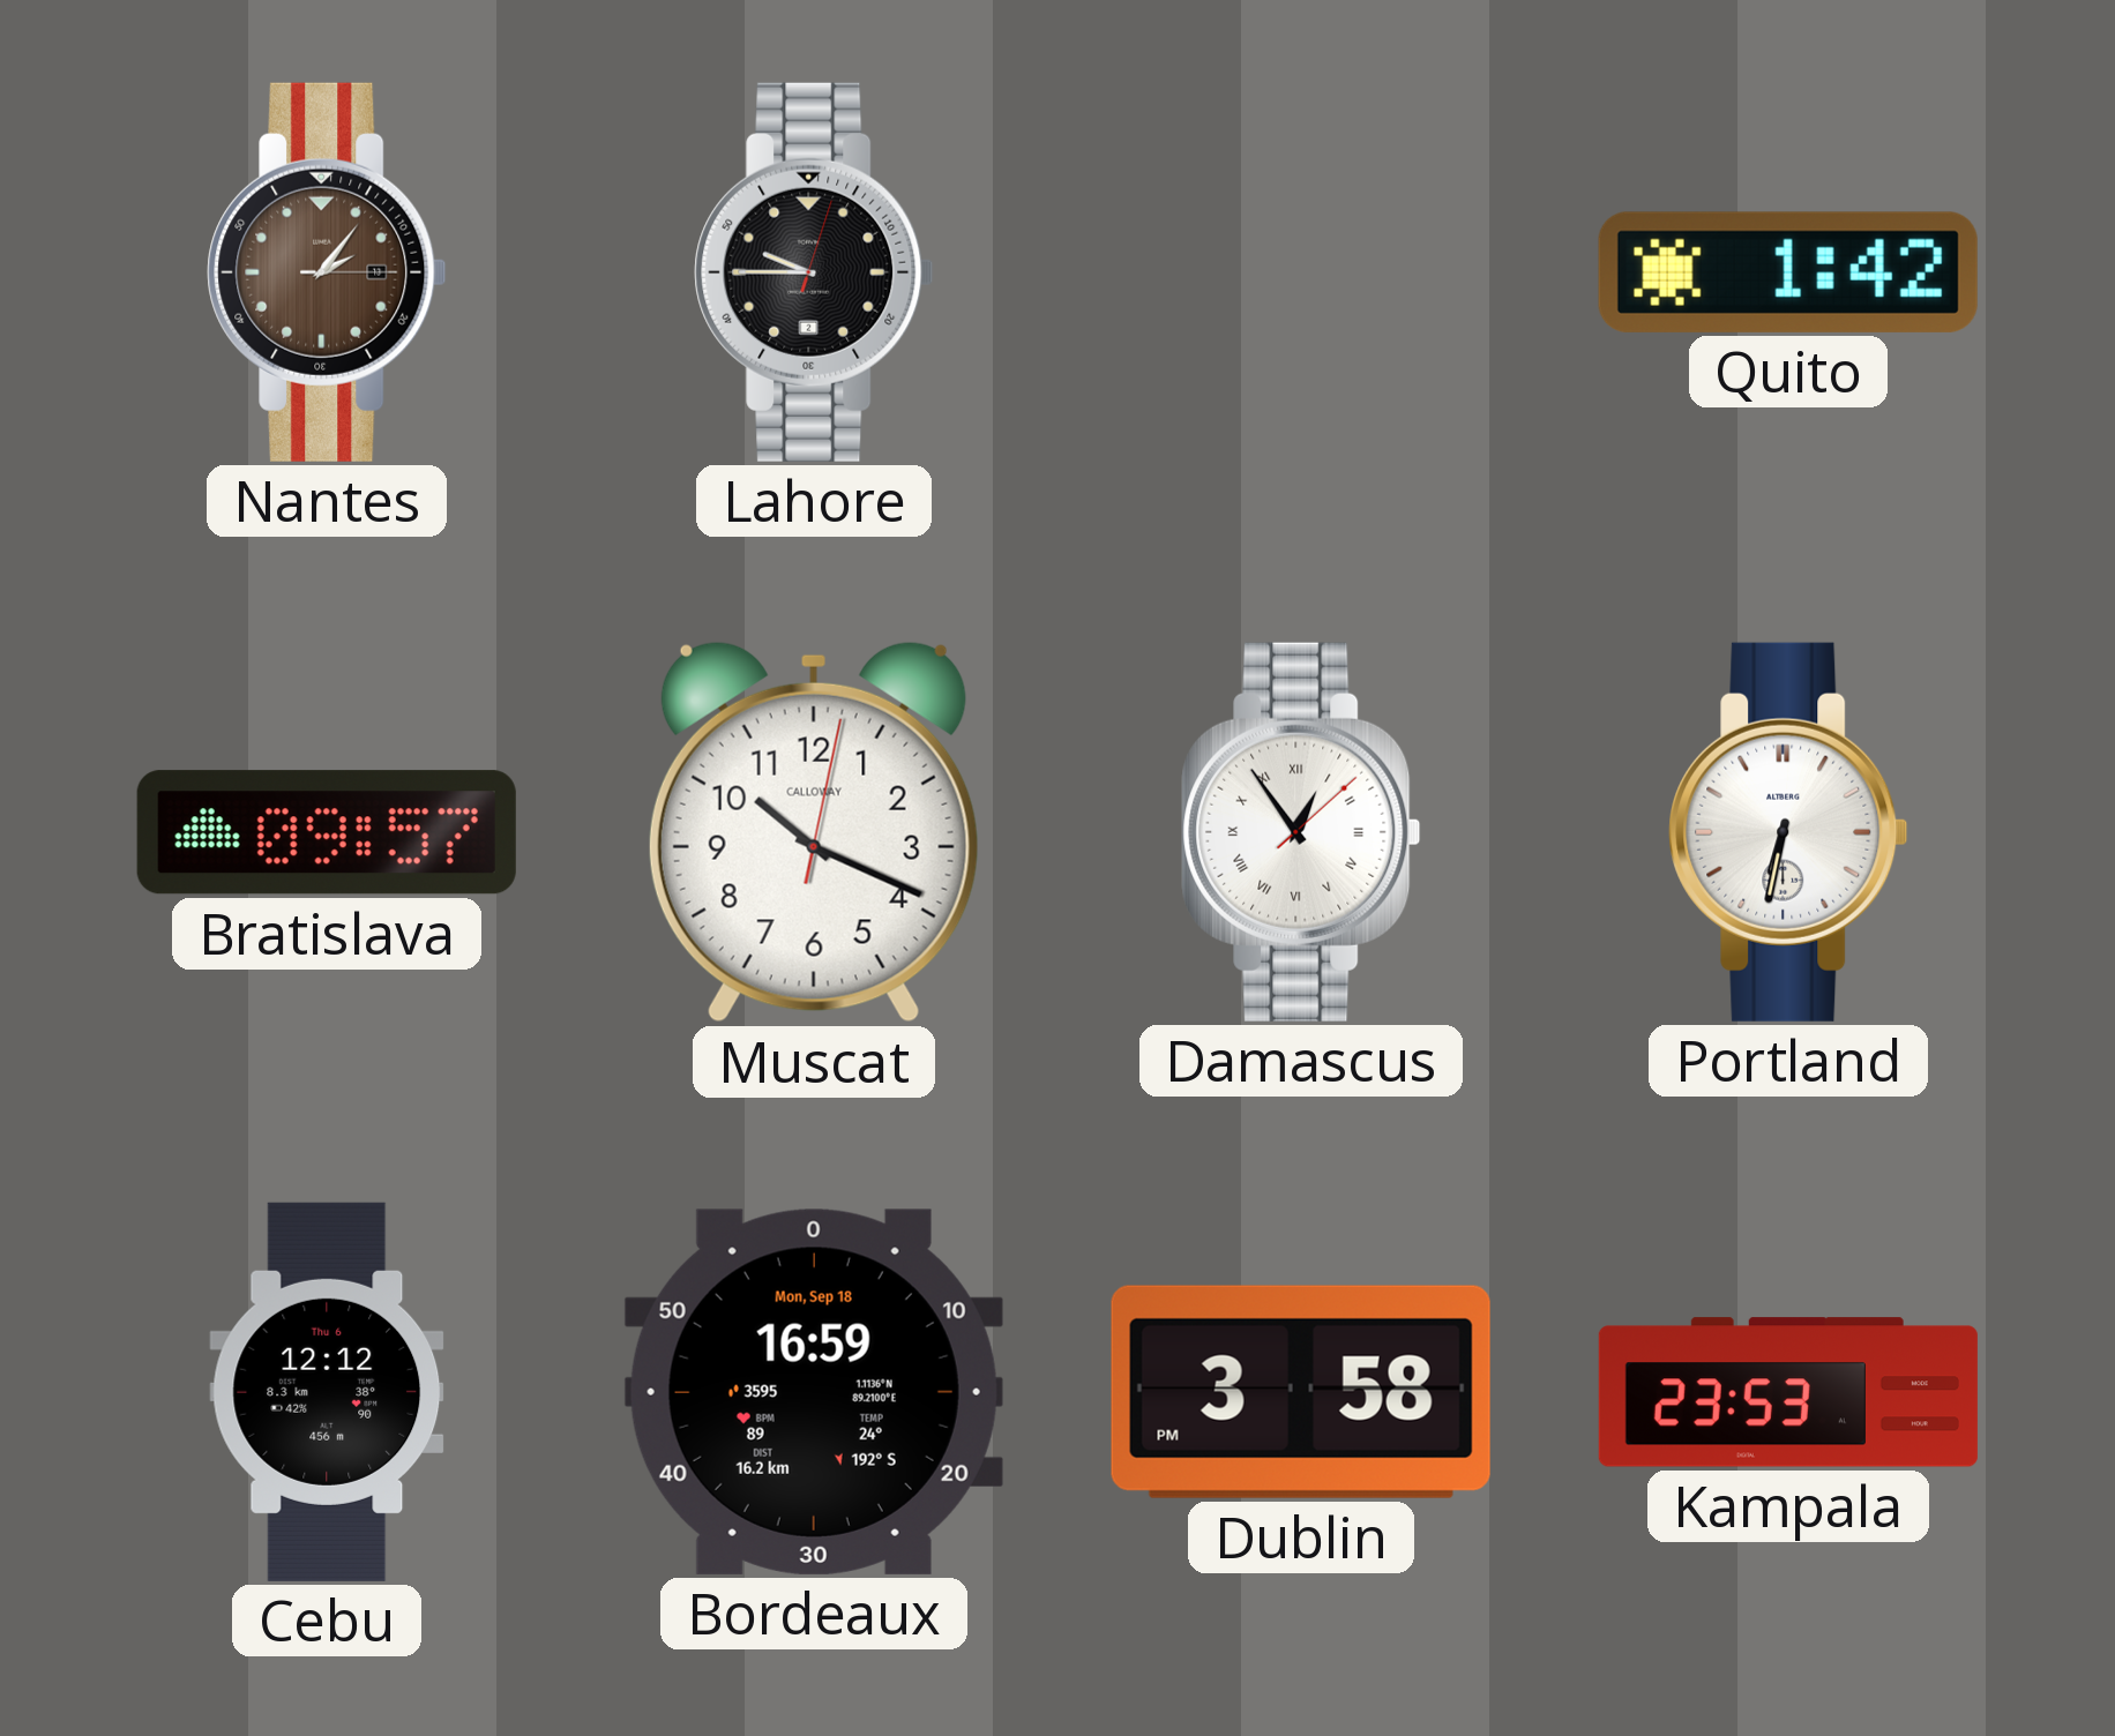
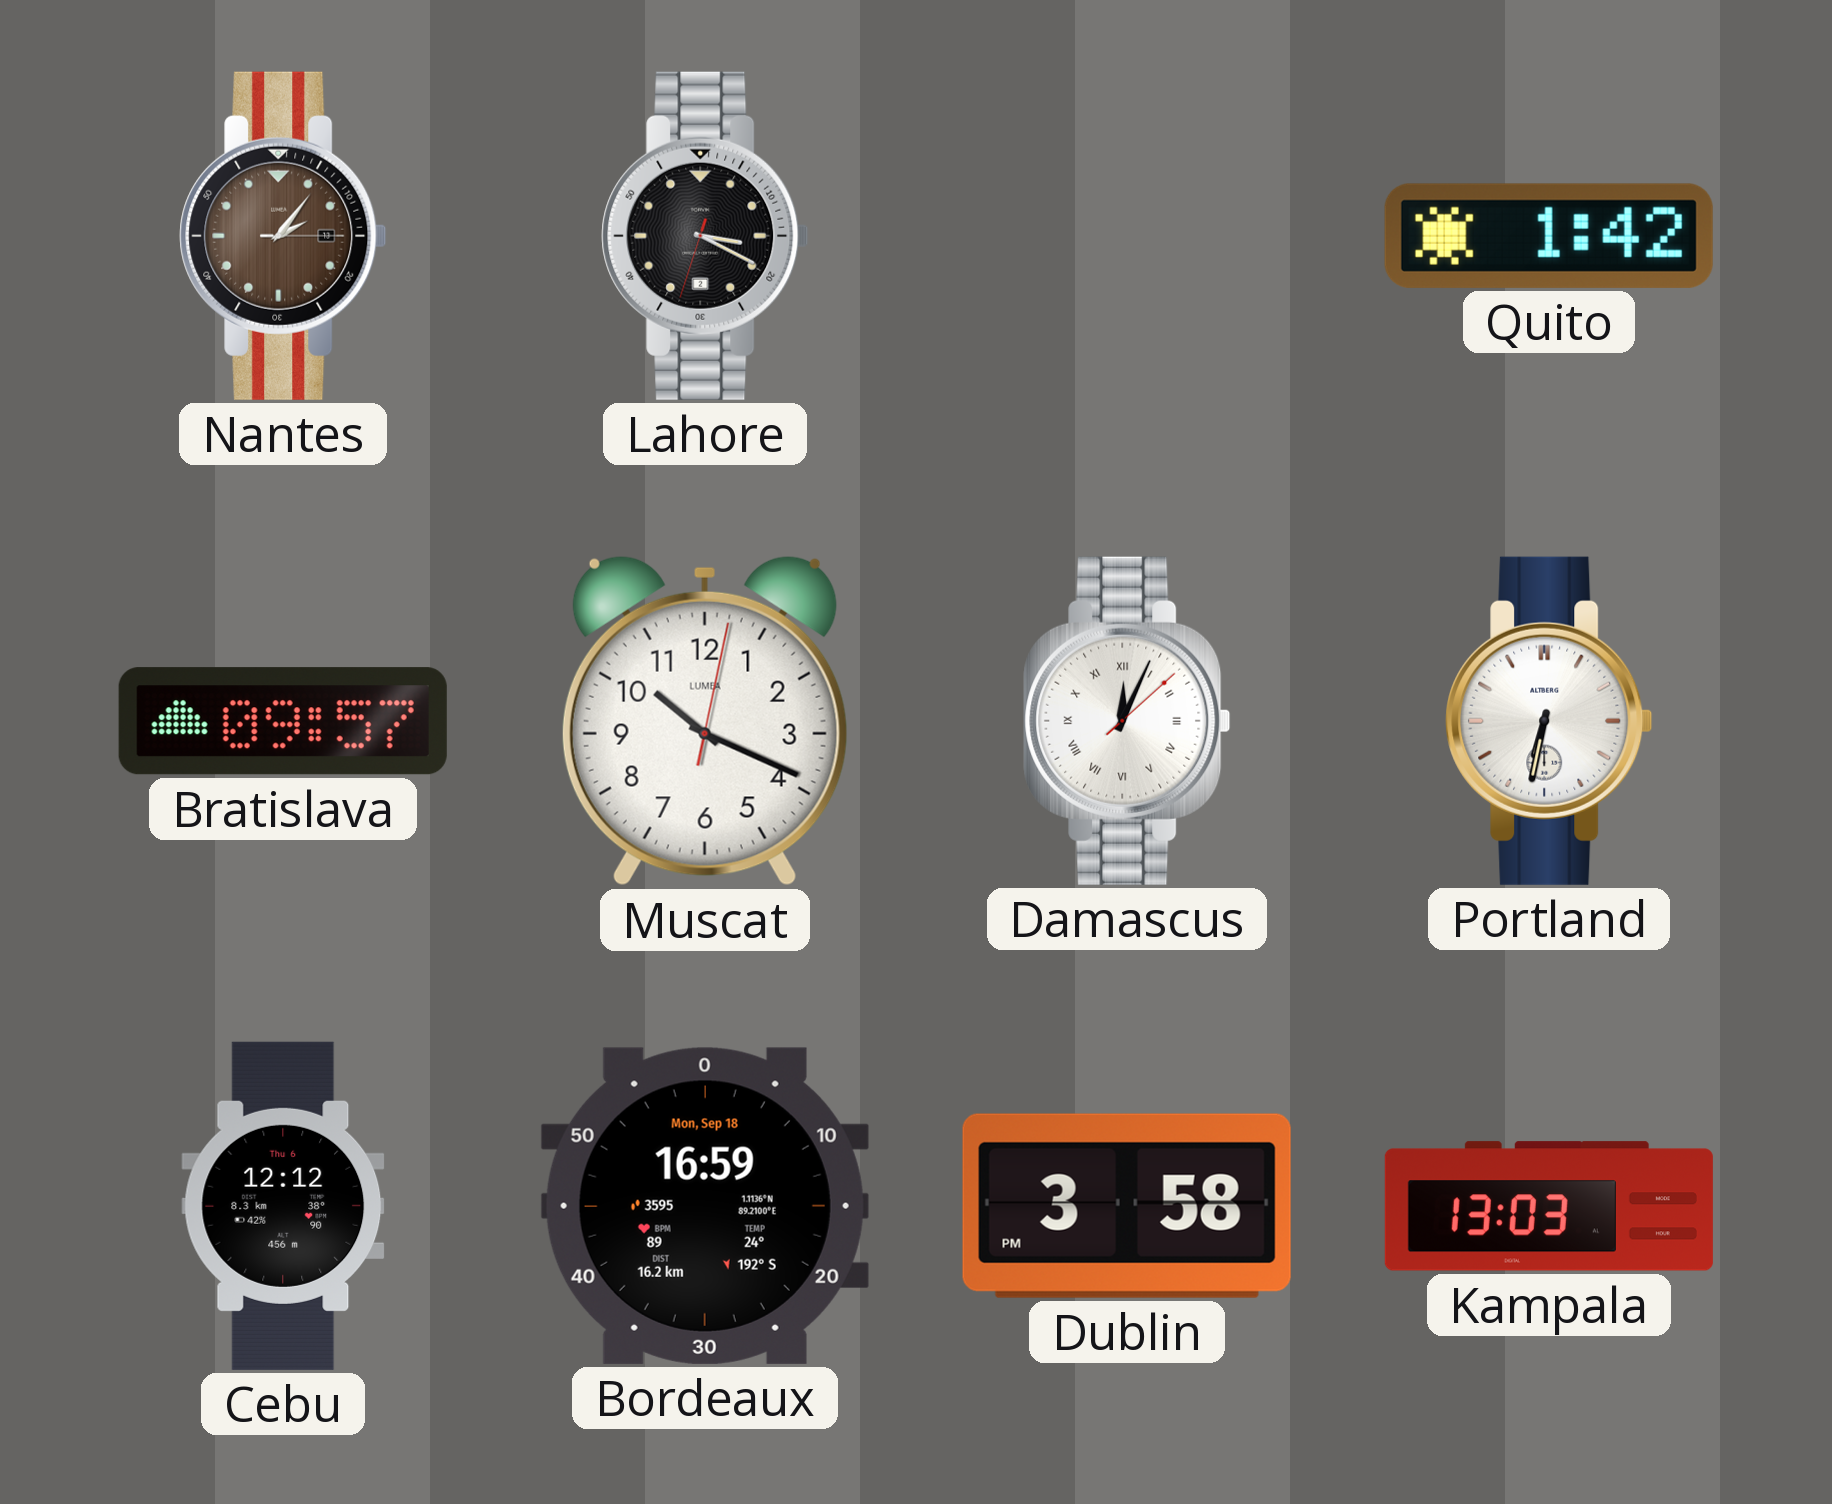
Lahore: 9:45 -> 3:19
Muscat brand: CALLOWAY -> LUMEA
Damascus: 12:54 -> 12:04
Kampala: 23:53 -> 13:03
